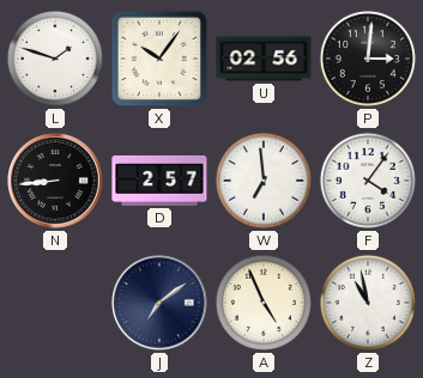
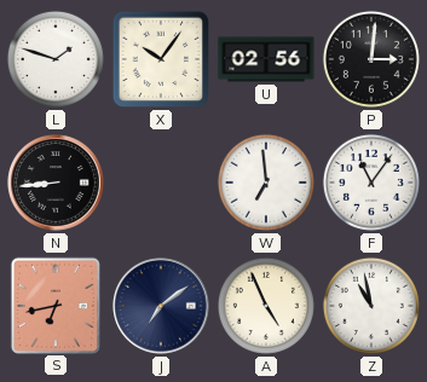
D: 2:57 -> none
F: 4:06 -> 11:06
S: none -> 6:43
